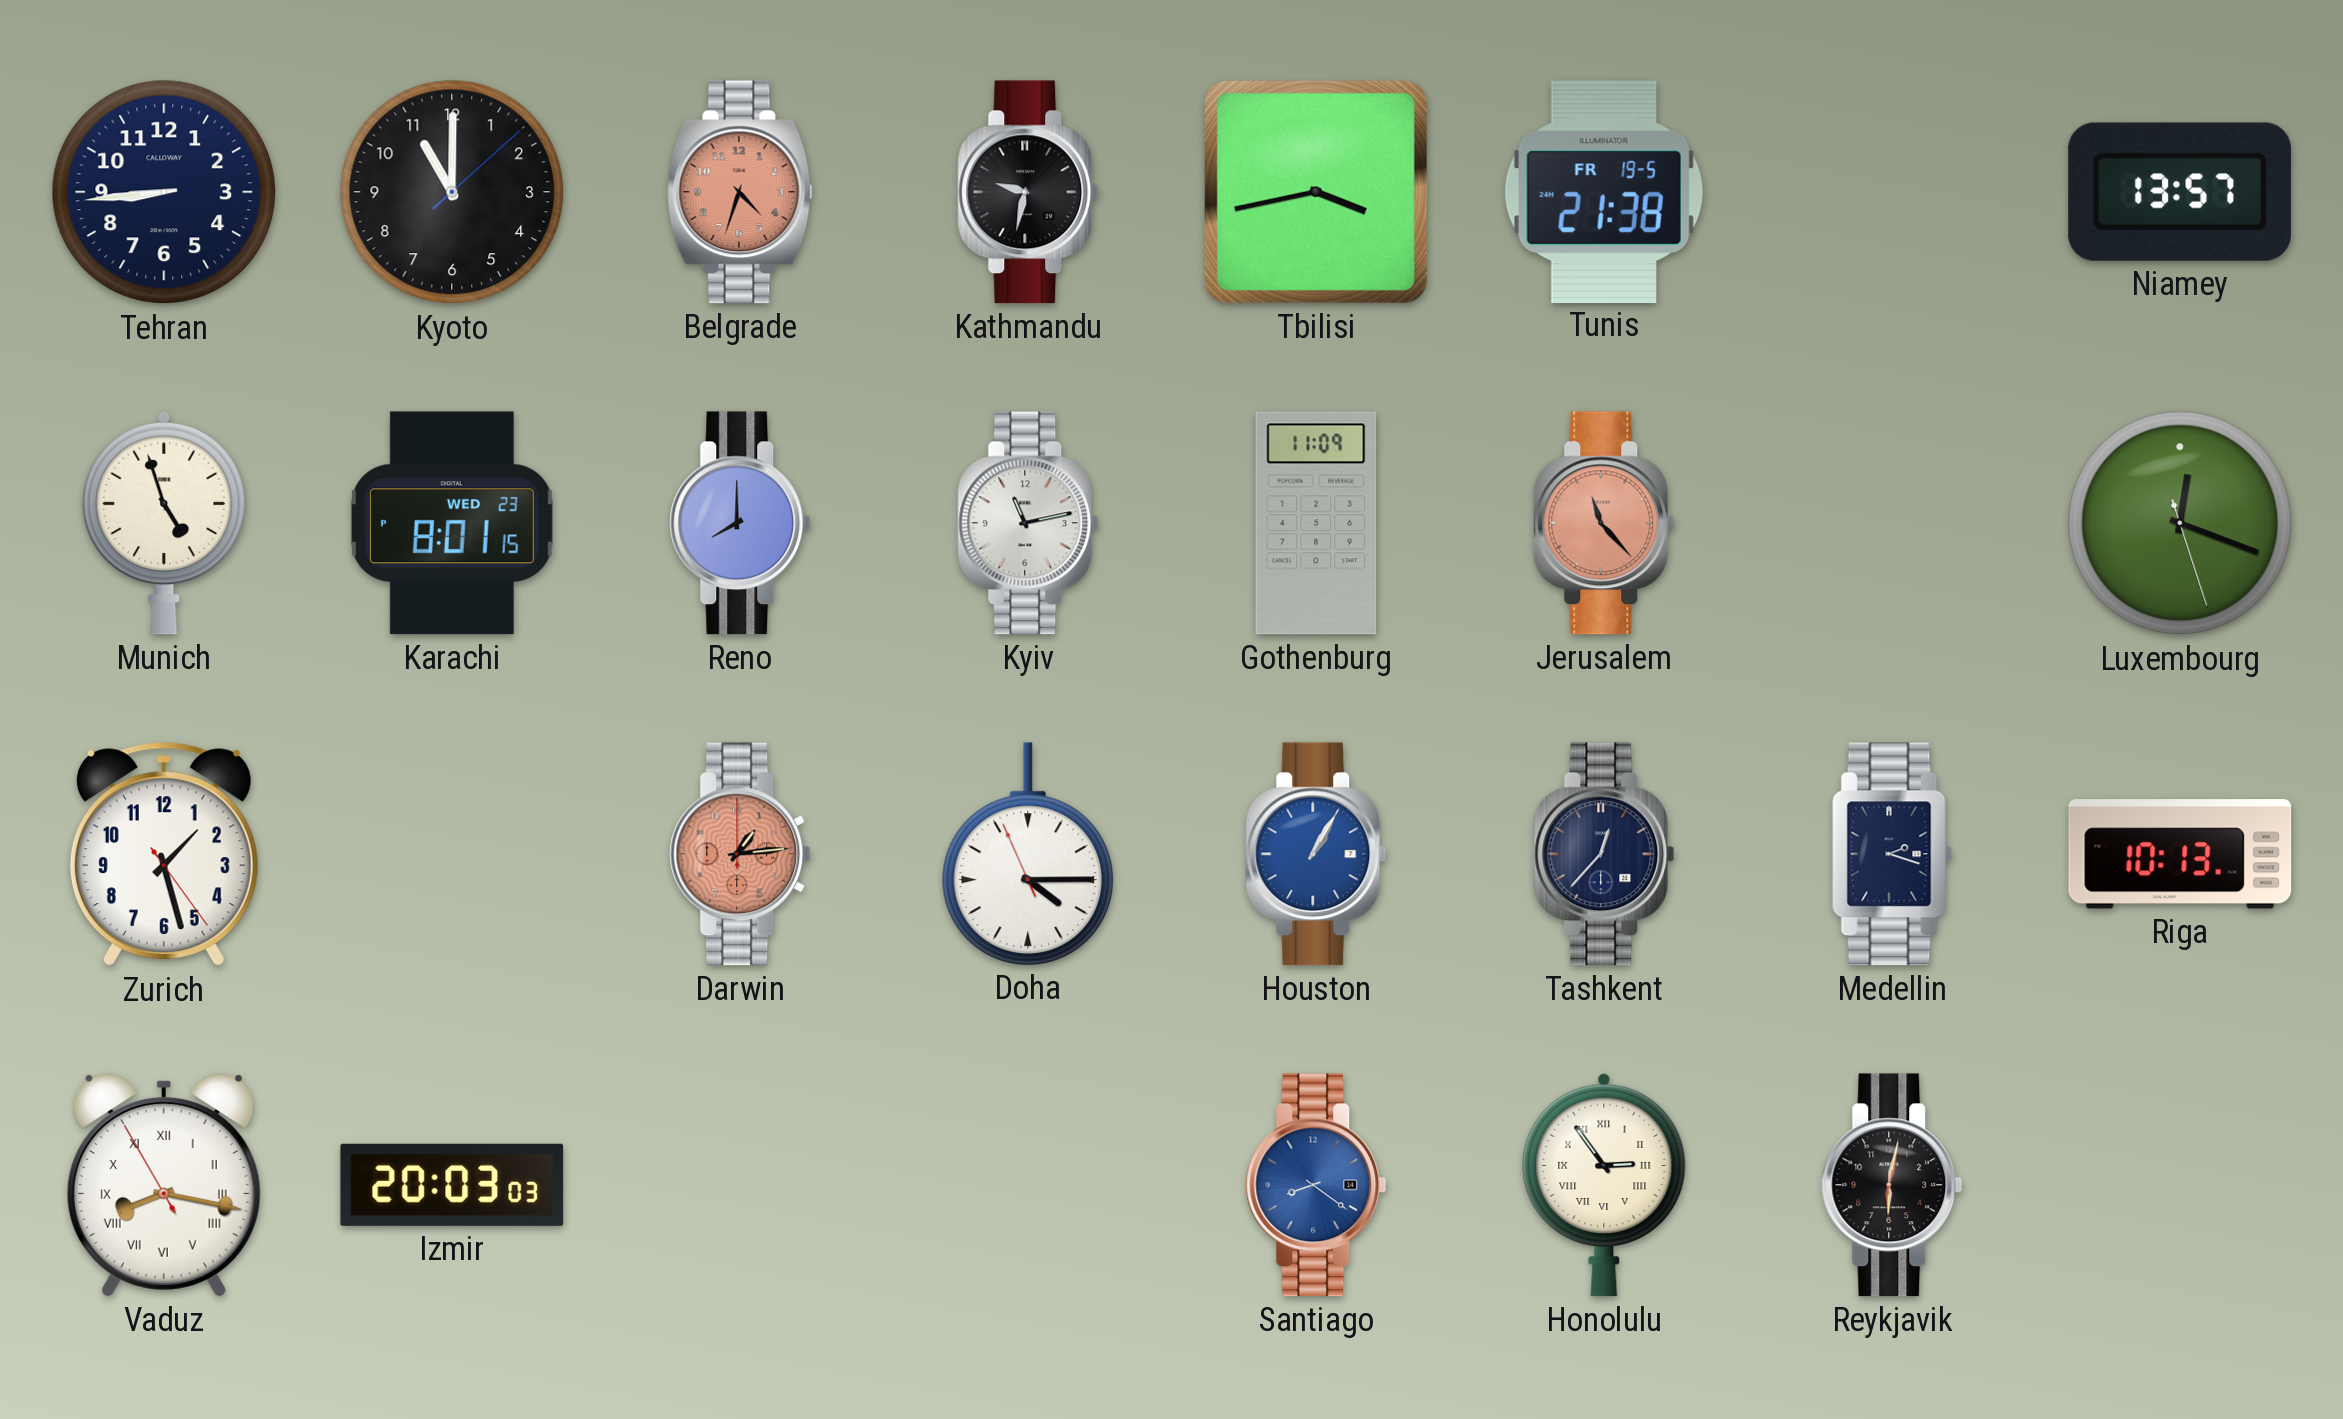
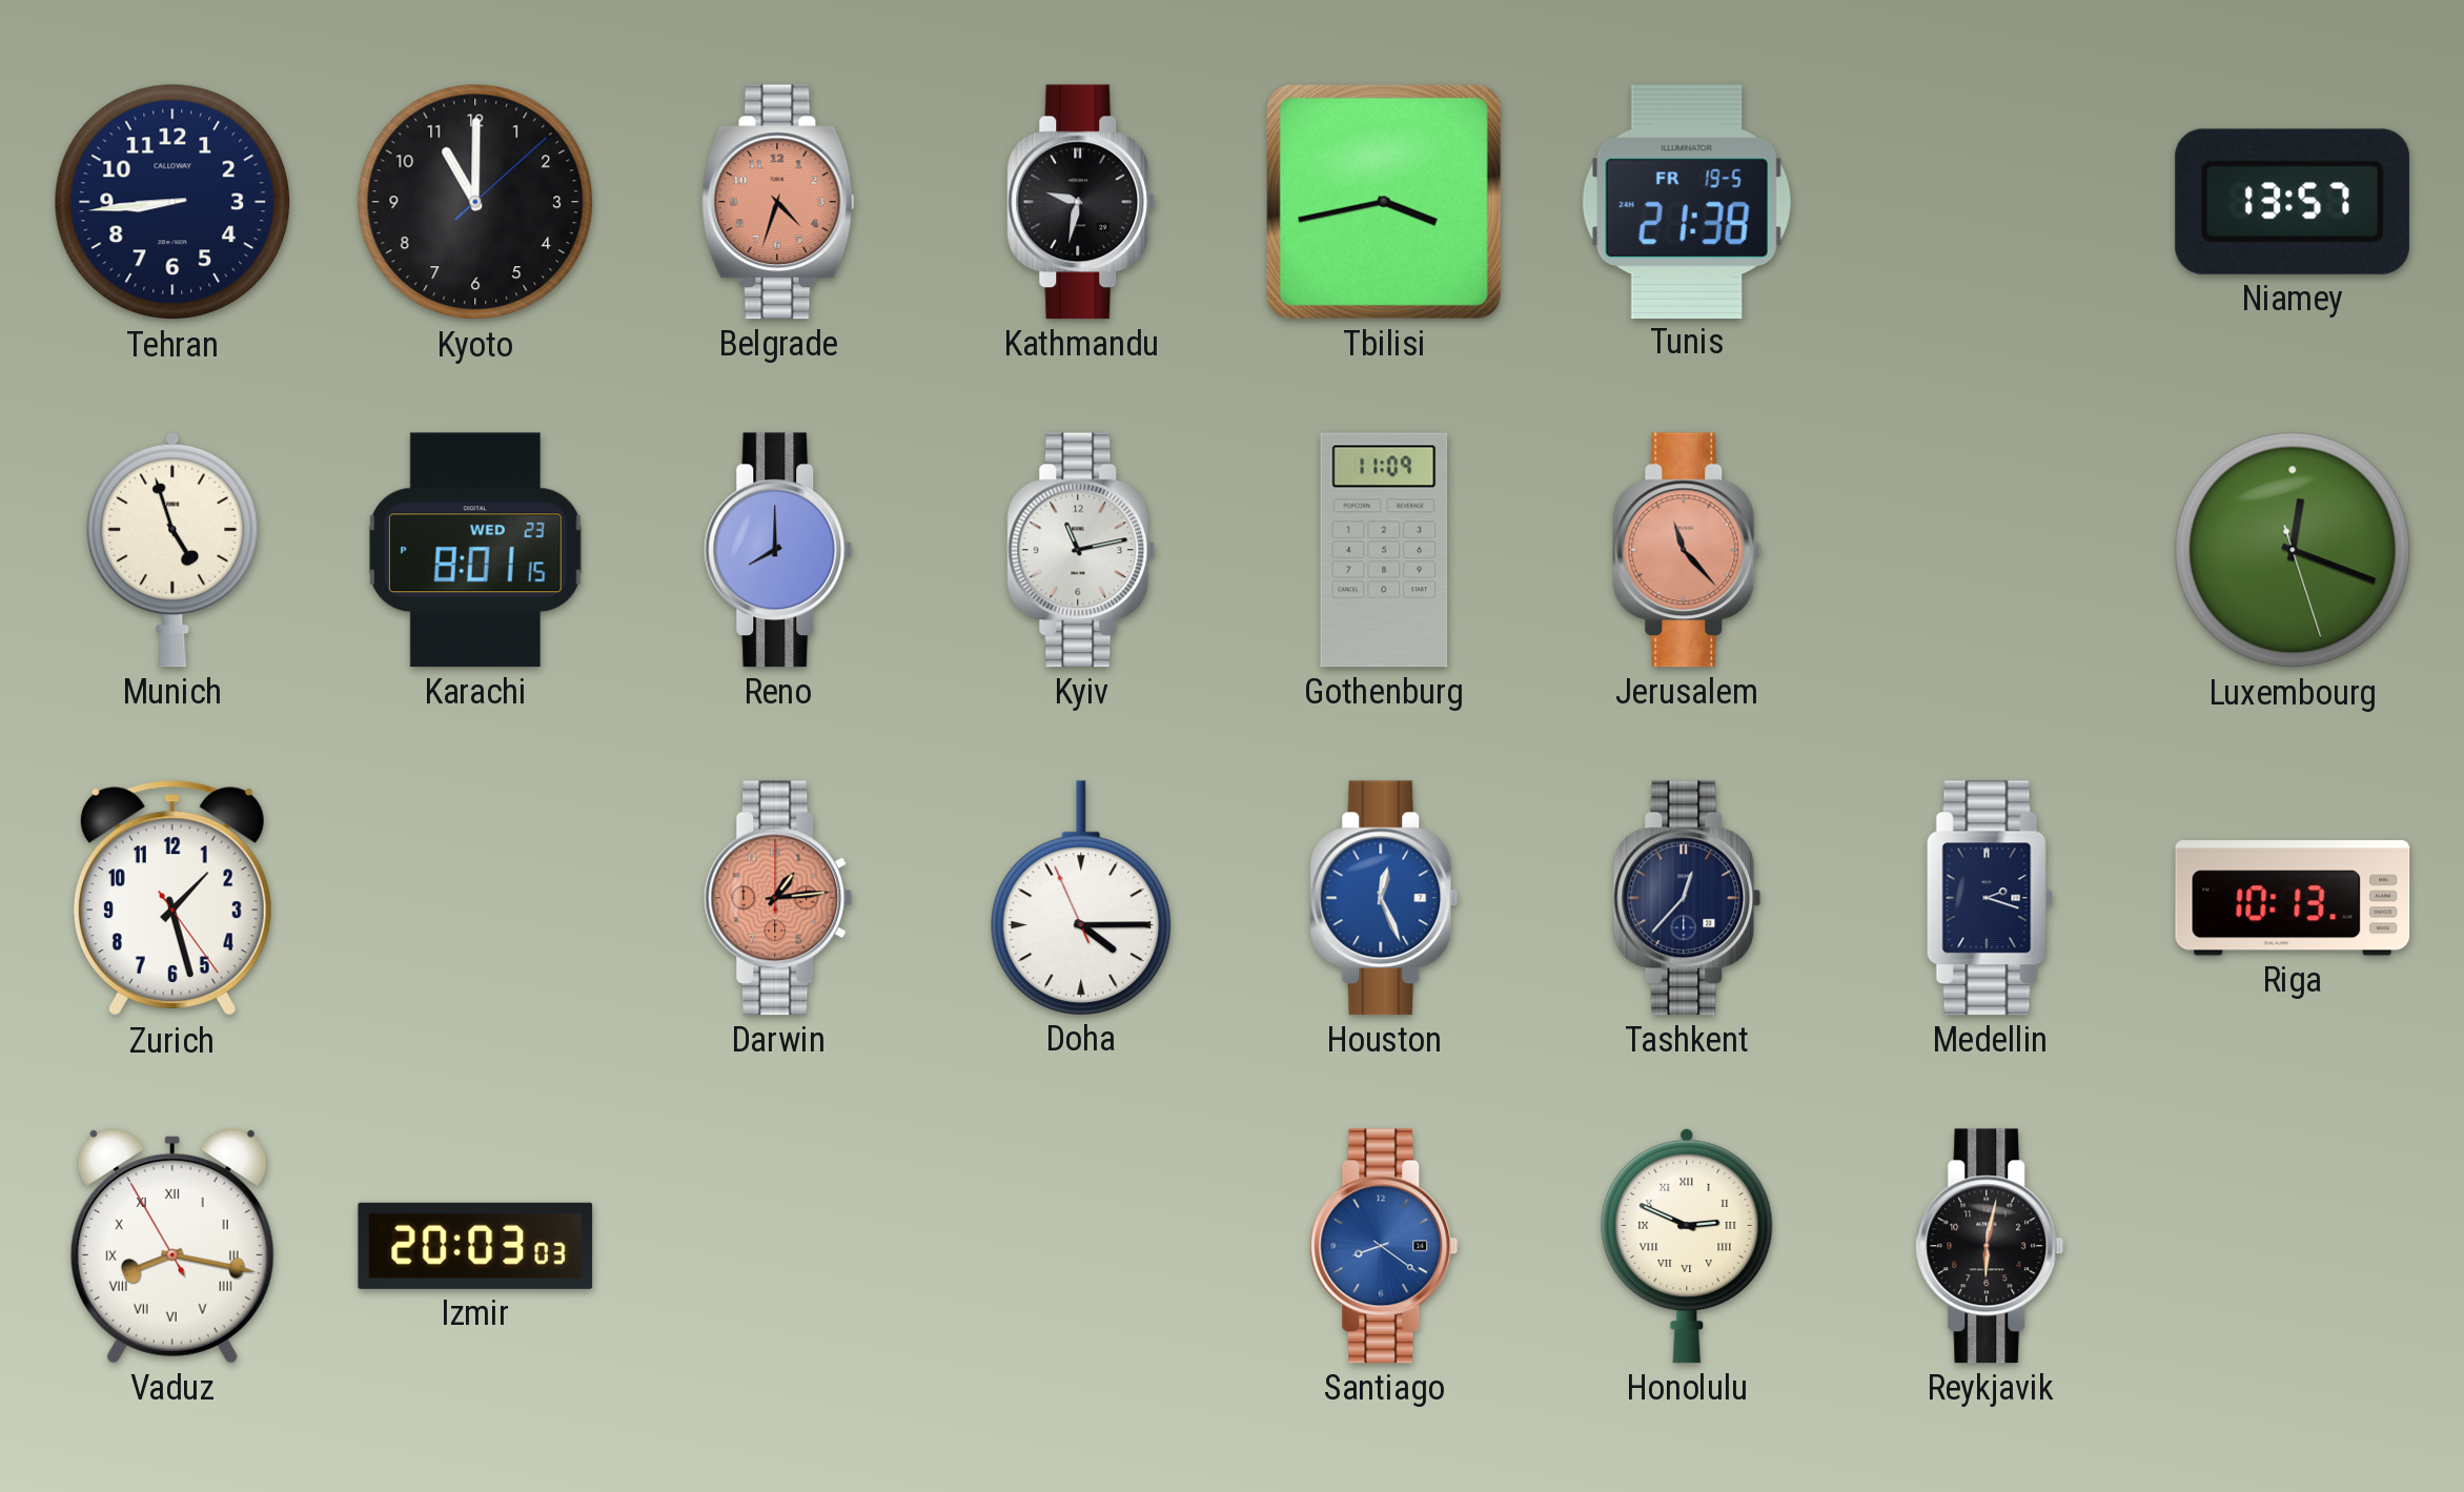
Houston: 1:05 -> 12:26
Honolulu: 2:54 -> 2:49
